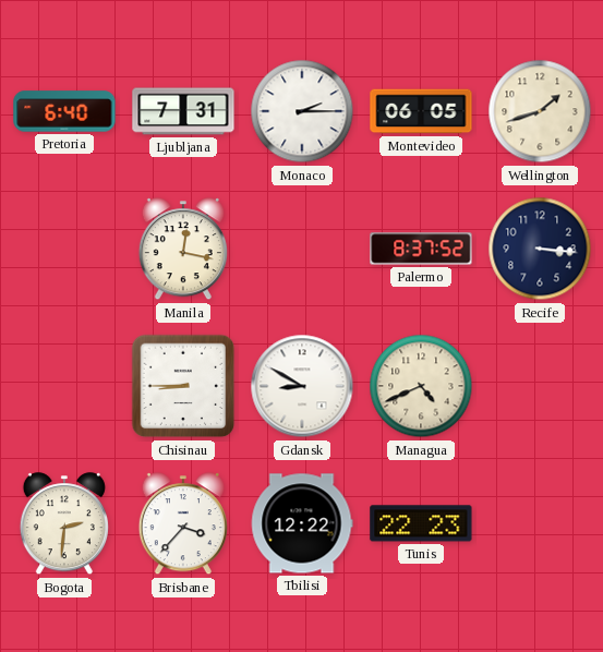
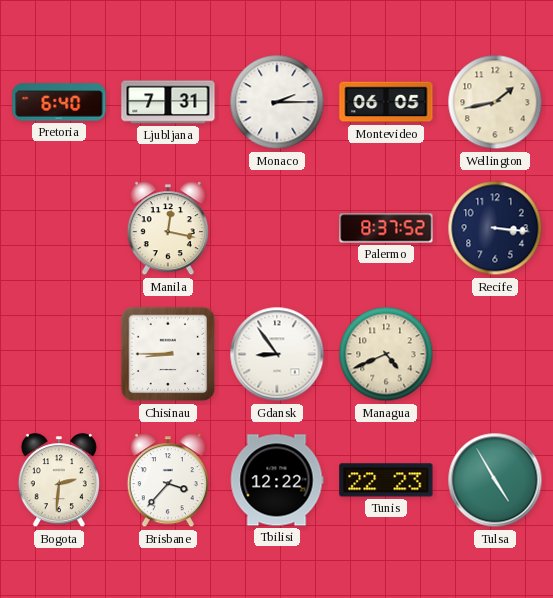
Wellington: 1:42 -> 1:43
Gdansk: 8:50 -> 8:54
Tulsa: none -> 4:55
